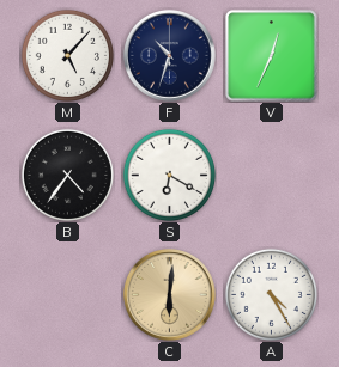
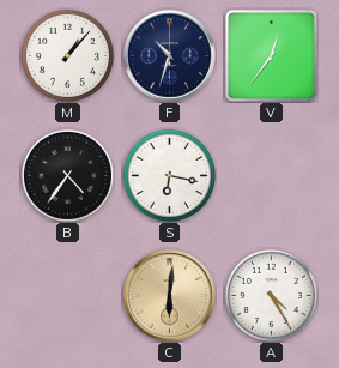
M: 5:07 -> 1:07
V: 12:34 -> 12:36
S: 6:20 -> 6:17
